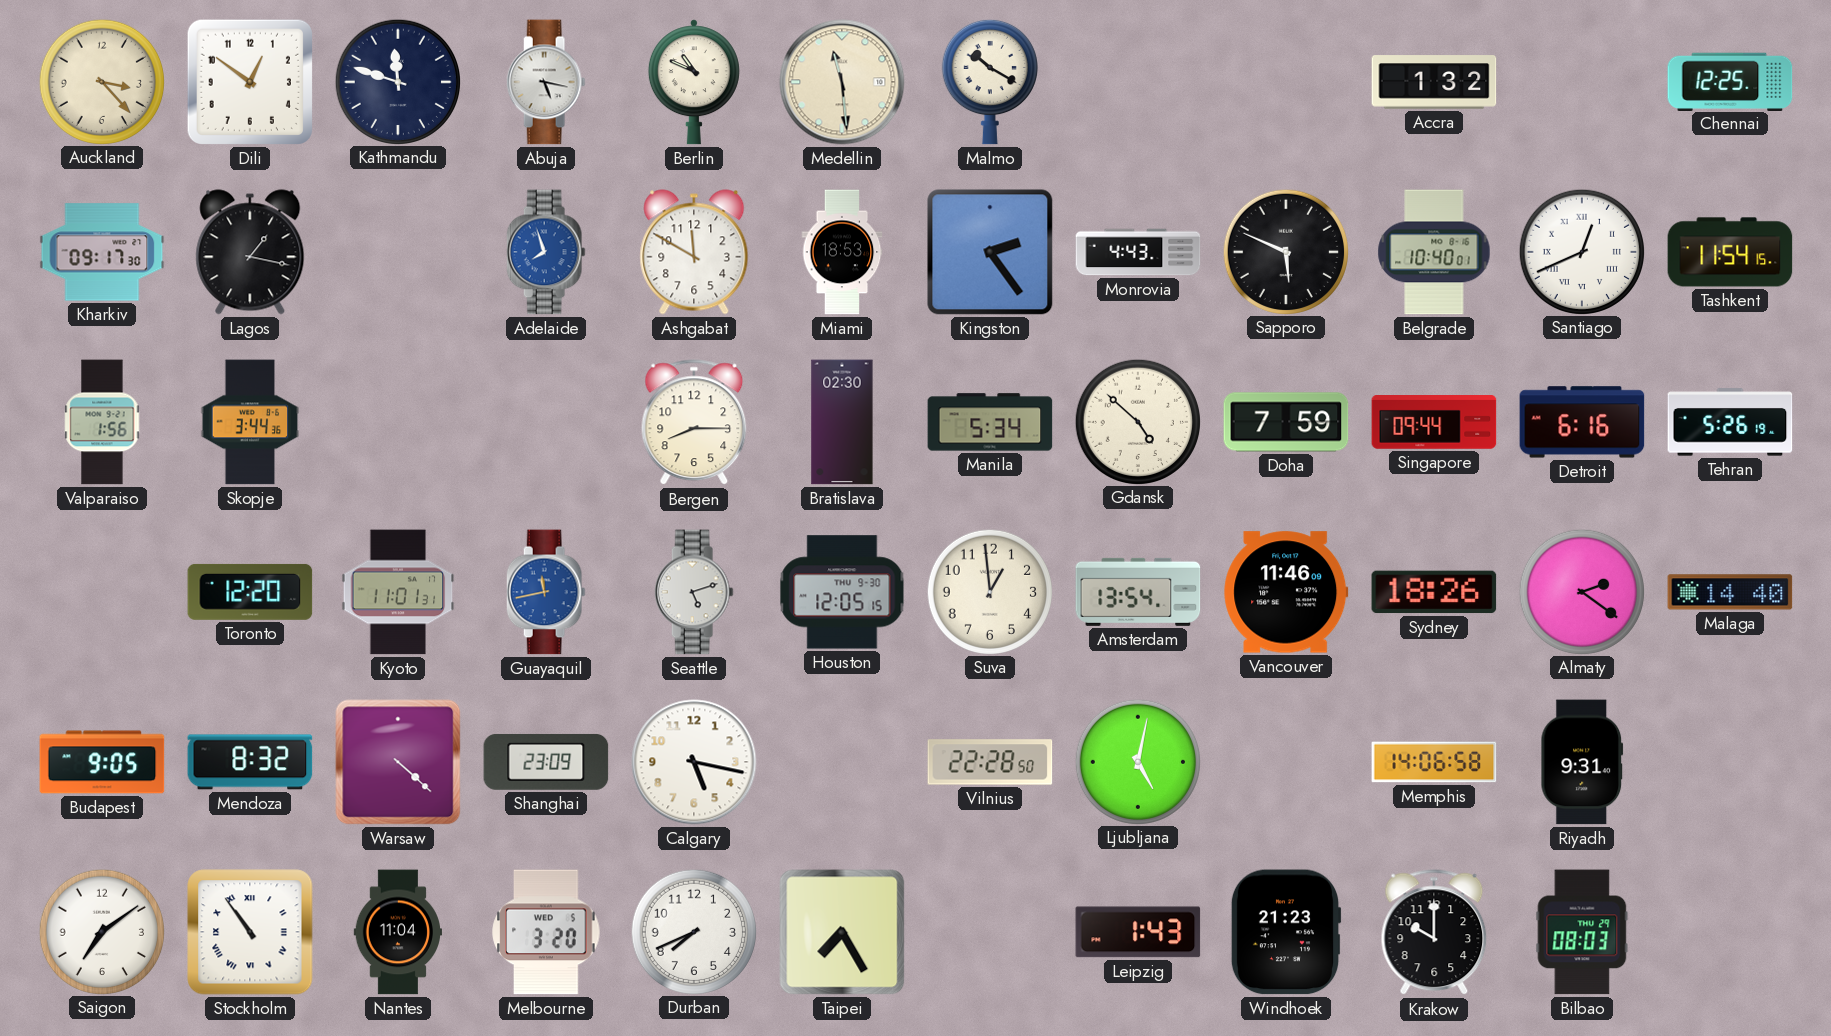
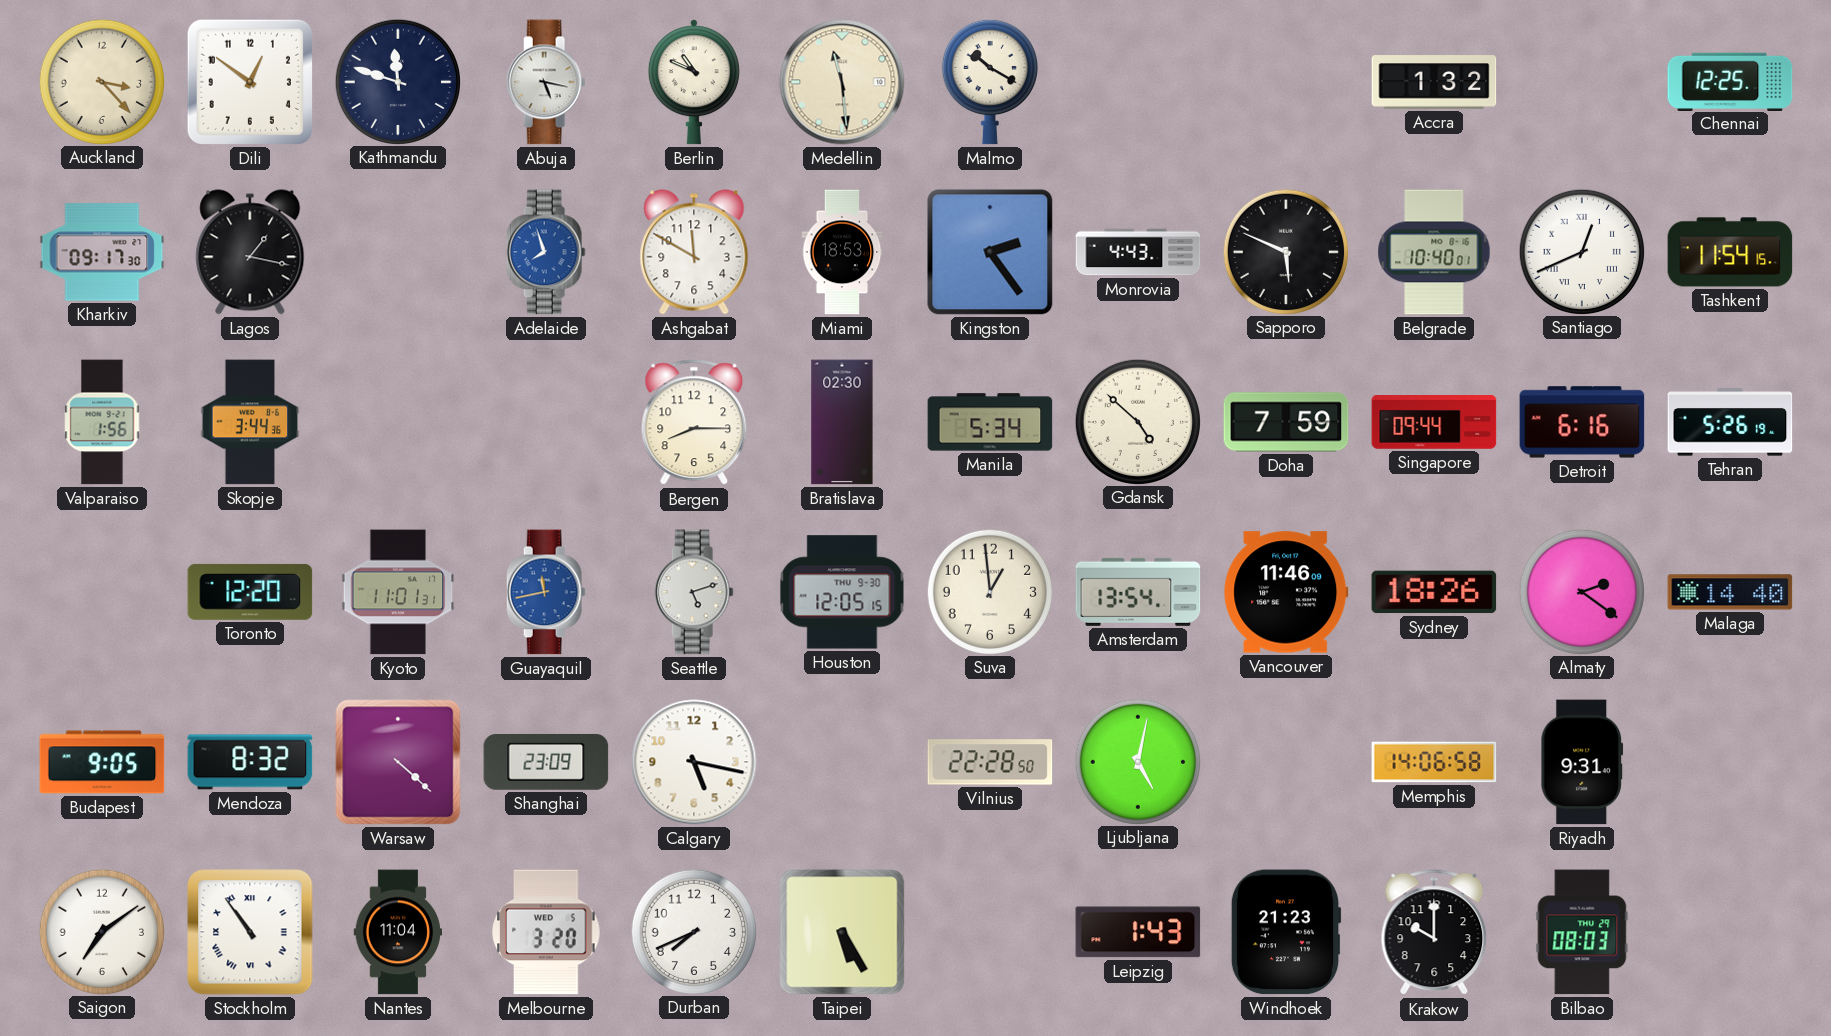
Taipei: 7:25 -> 5:25
